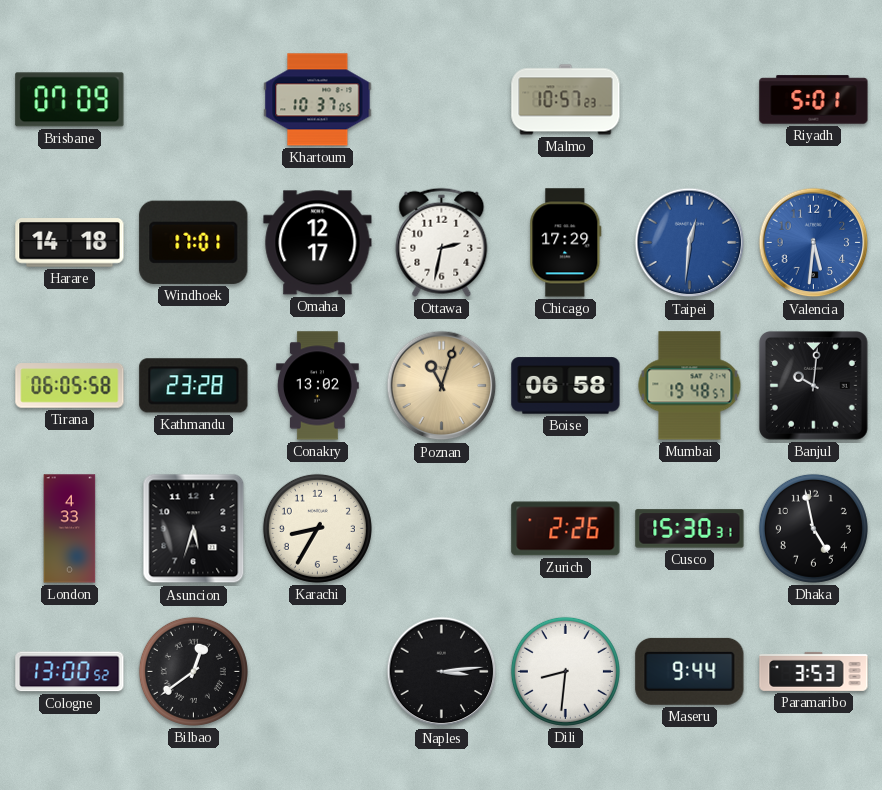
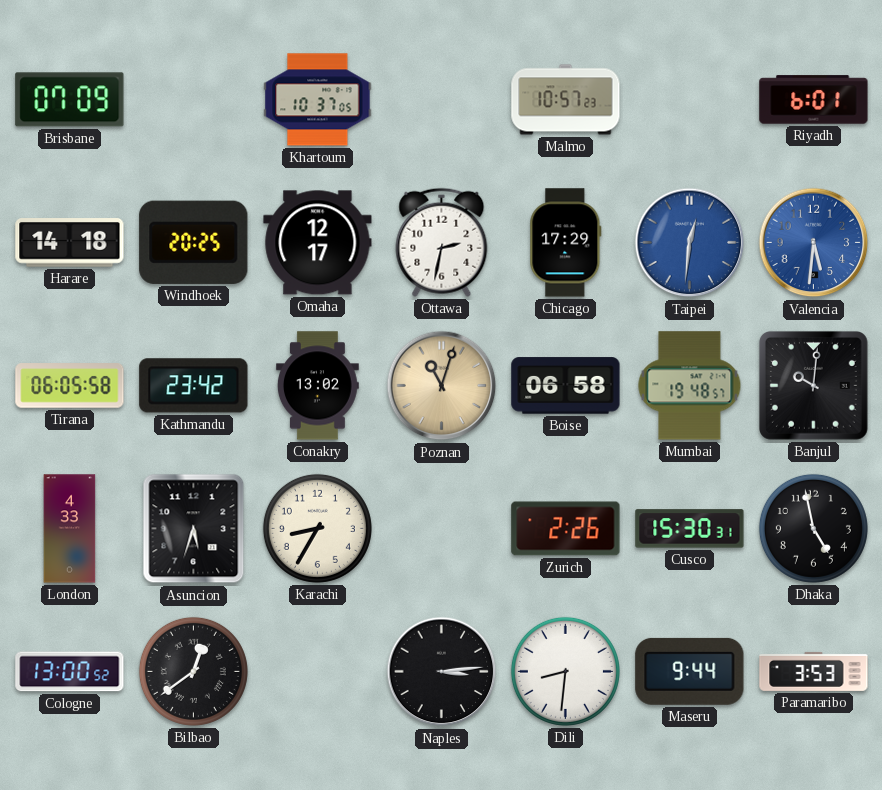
Riyadh: 5:01 -> 6:01
Windhoek: 17:01 -> 20:25
Kathmandu: 23:28 -> 23:42
